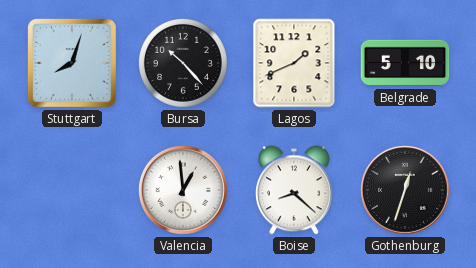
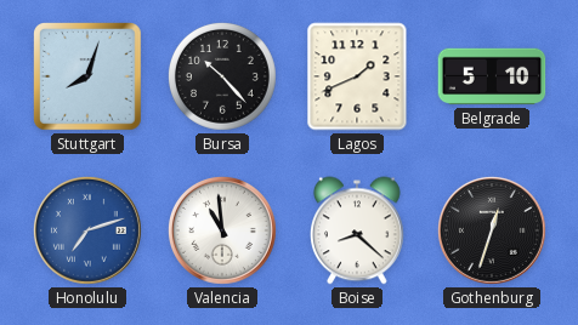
Honolulu: none -> 7:12
Valencia: 12:59 -> 10:59
